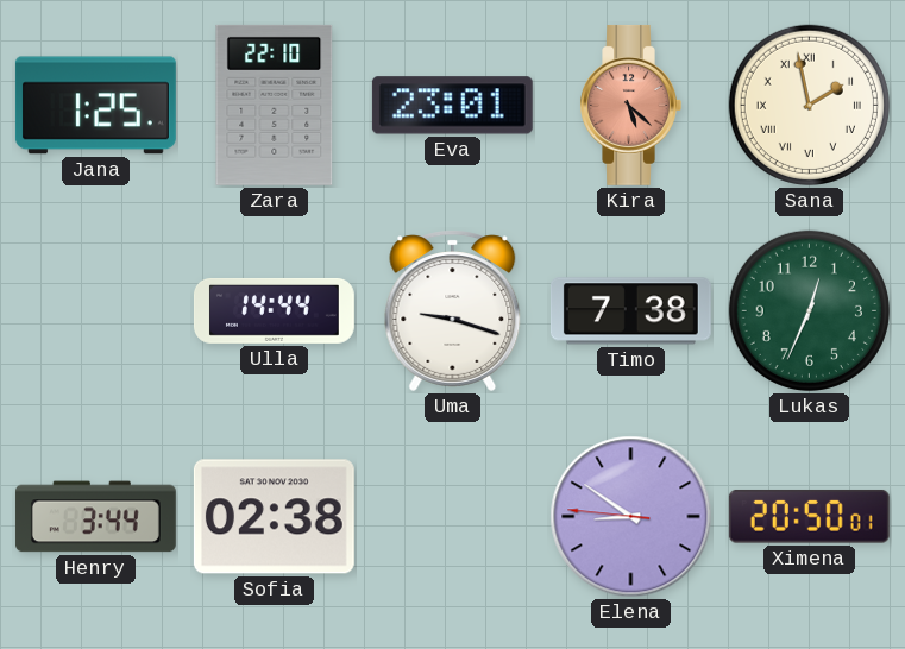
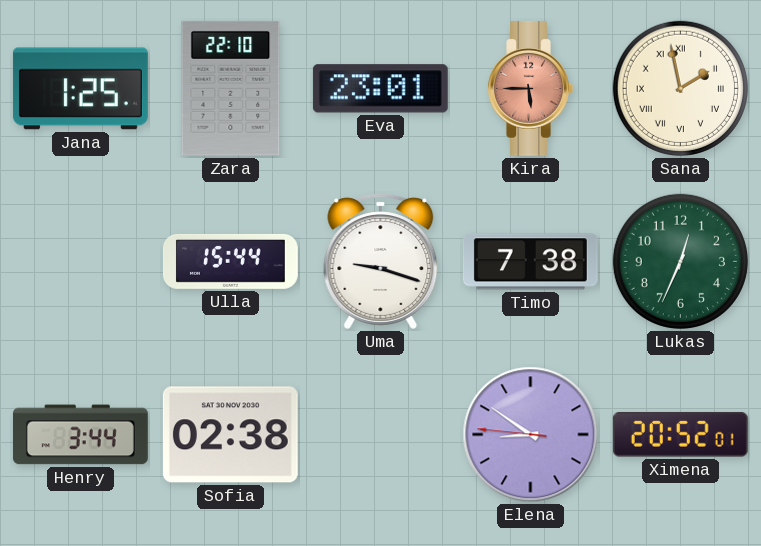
Kira: 5:22 -> 5:45
Ulla: 14:44 -> 15:44
Ximena: 20:50 -> 20:52
